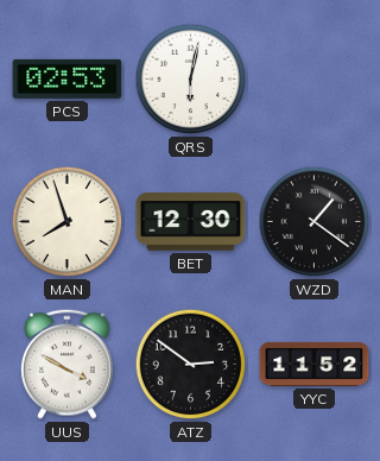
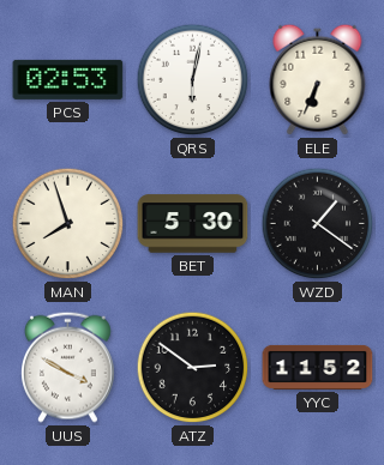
ELE: none -> 6:34
BET: 12:30 -> 5:30
